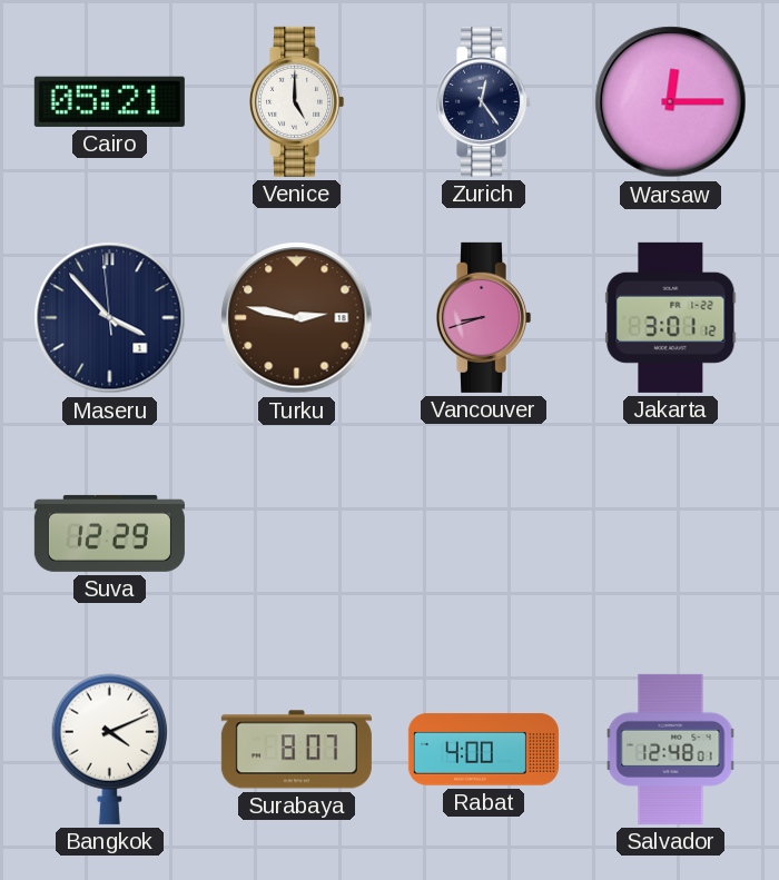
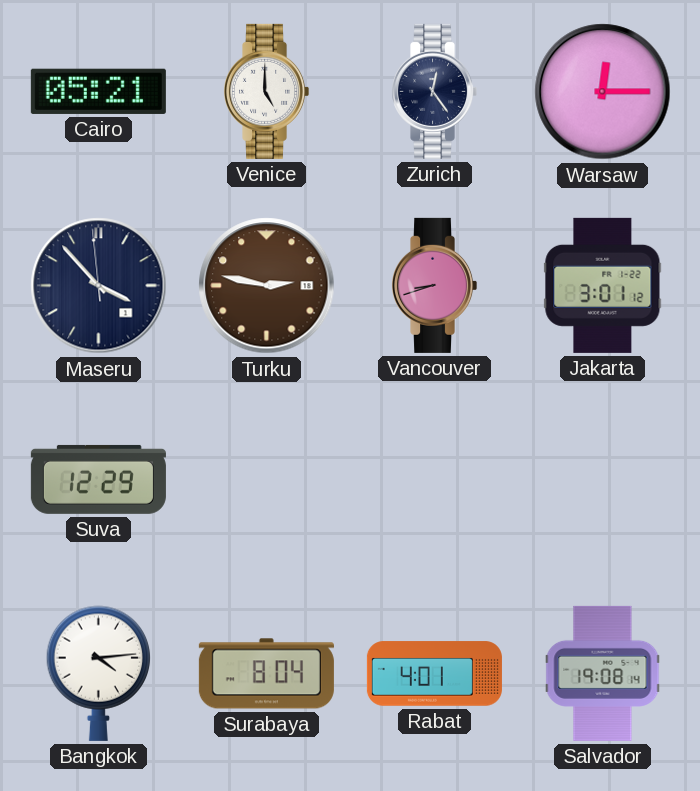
Bangkok: 4:11 -> 4:14
Surabaya: 8:07 -> 8:04
Rabat: 4:00 -> 4:01
Salvador: 12:48 -> 19:08
